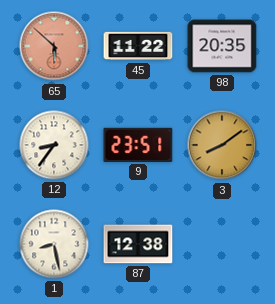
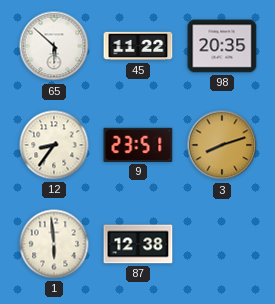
65 dial: salmon -> white
3: 8:09 -> 8:12
1: 8:28 -> 5:59
